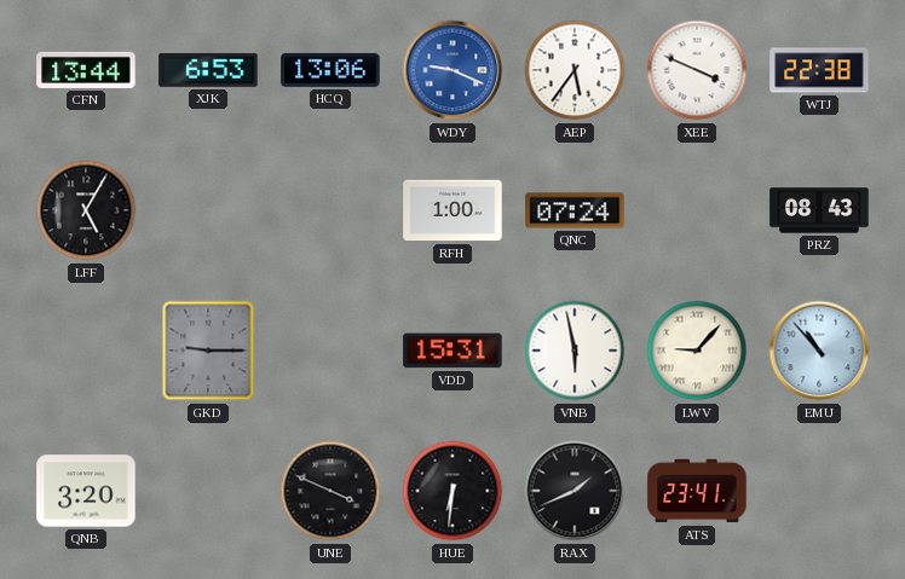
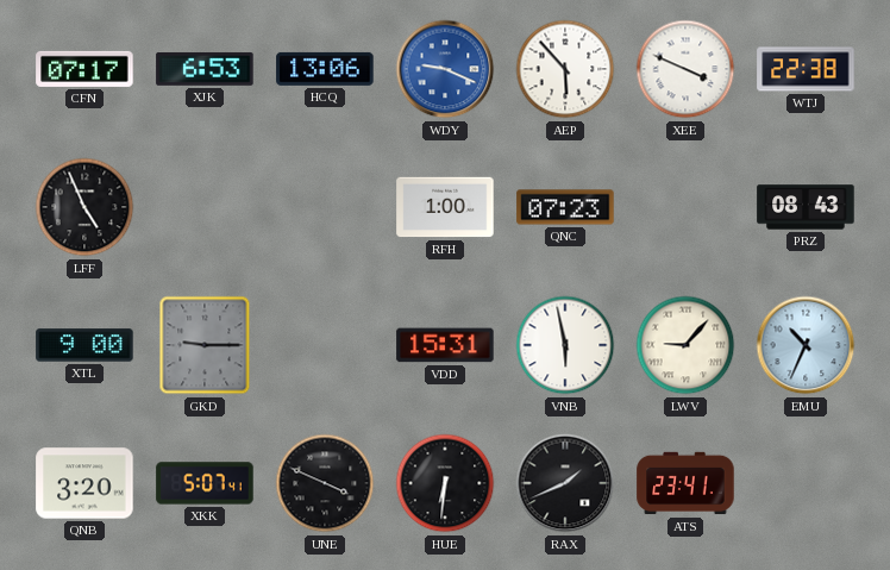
CFN: 13:44 -> 07:17
AEP: 5:36 -> 5:53
LFF: 5:05 -> 4:56
QNC: 07:24 -> 07:23
XTL: none -> 9:00
EMU: 10:53 -> 10:34
XKK: none -> 5:07
